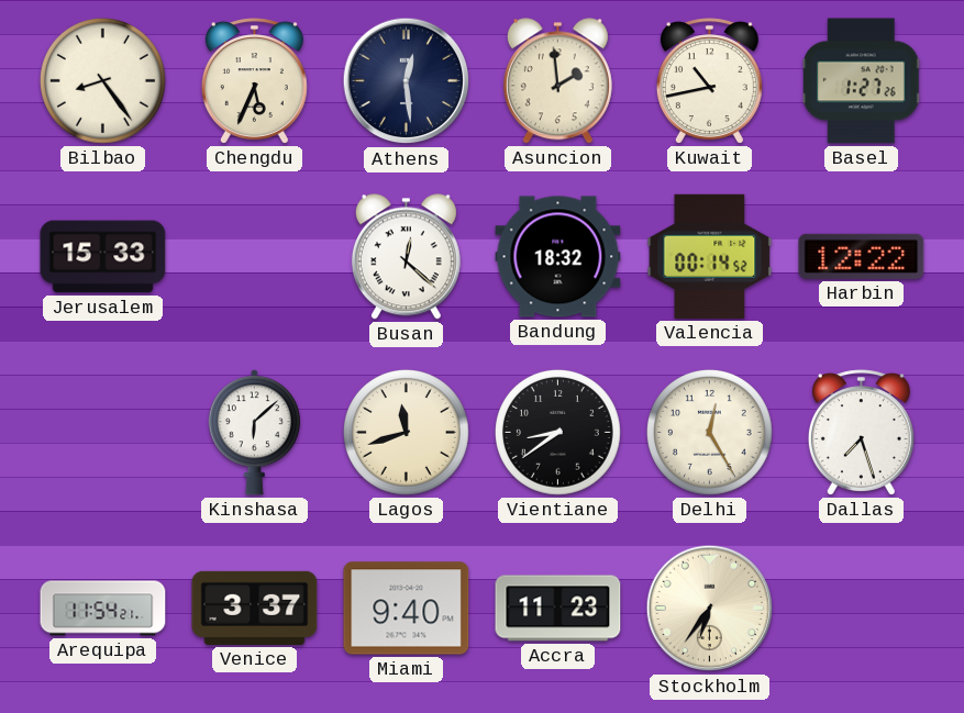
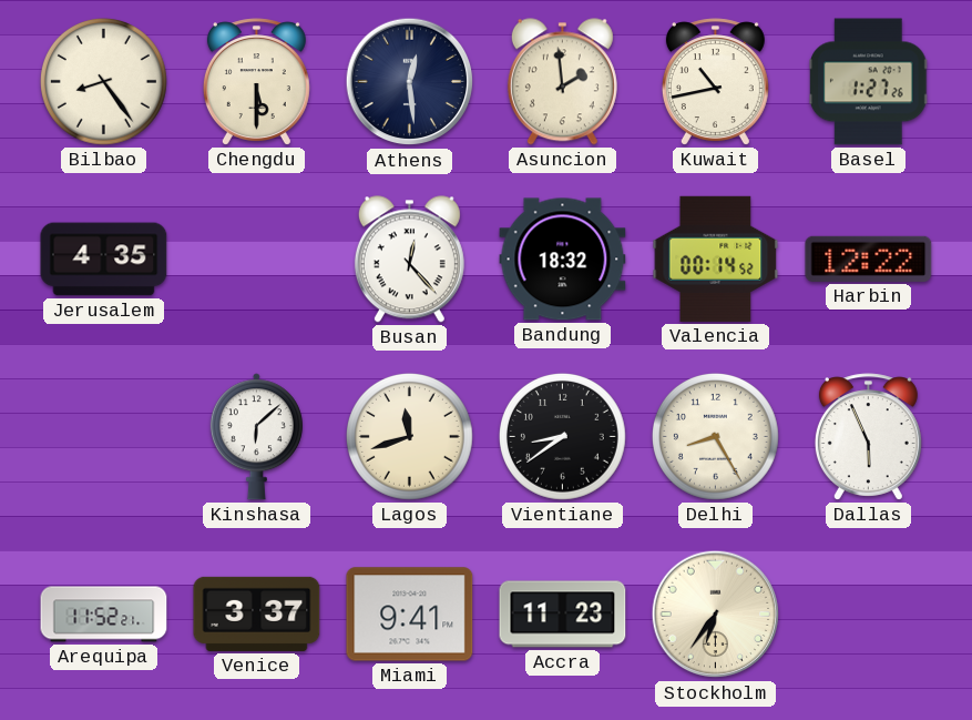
Chengdu: 5:34 -> 5:30
Jerusalem: 15:33 -> 4:35
Busan: 12:22 -> 12:23
Delhi: 12:25 -> 8:25
Dallas: 7:27 -> 5:56
Arequipa: 11:54 -> 11:52
Miami: 9:40 -> 9:41
